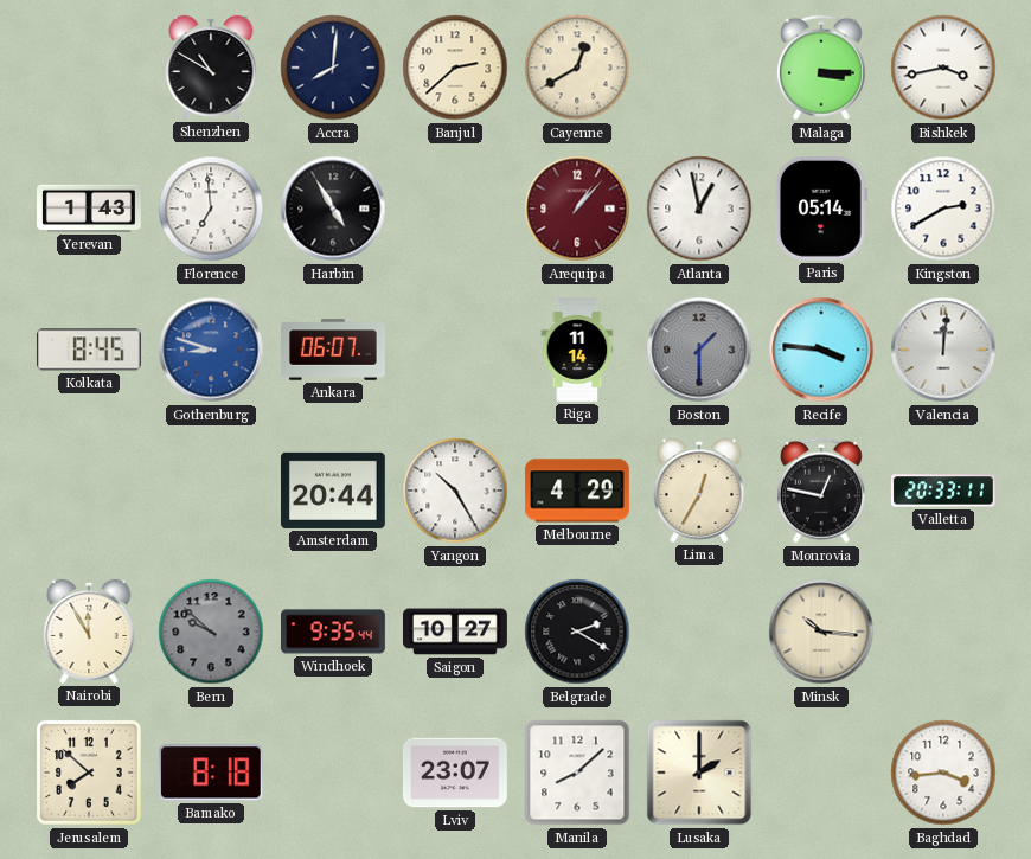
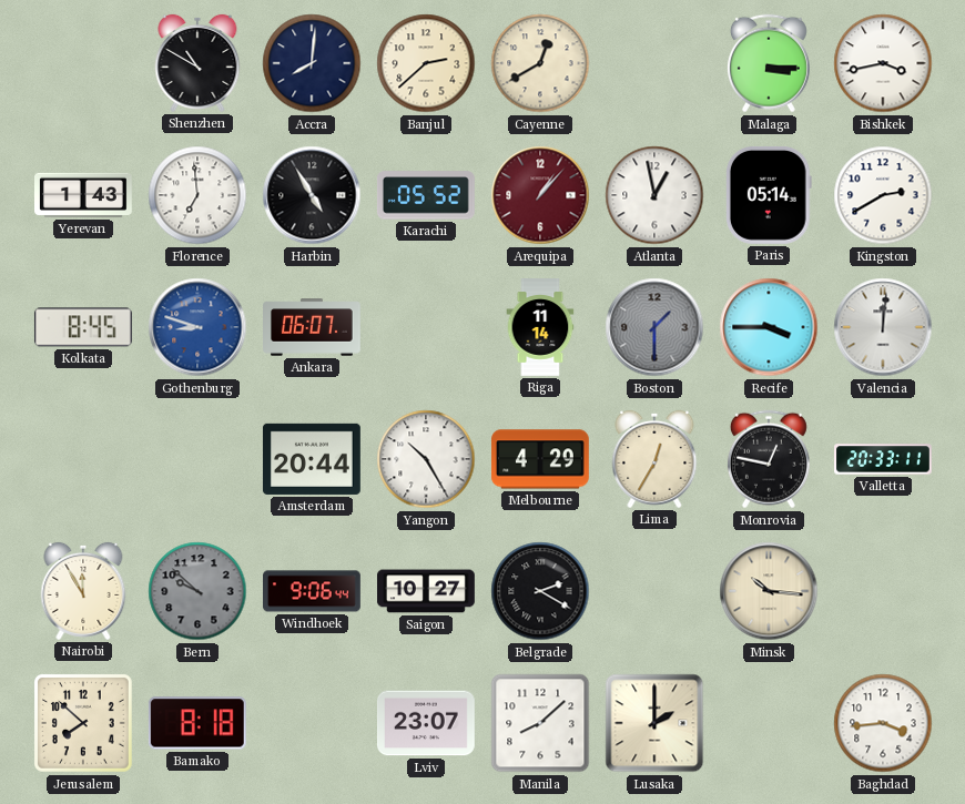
Karachi: none -> 05:52
Recife: 3:46 -> 3:45
Windhoek: 9:35 -> 9:06
